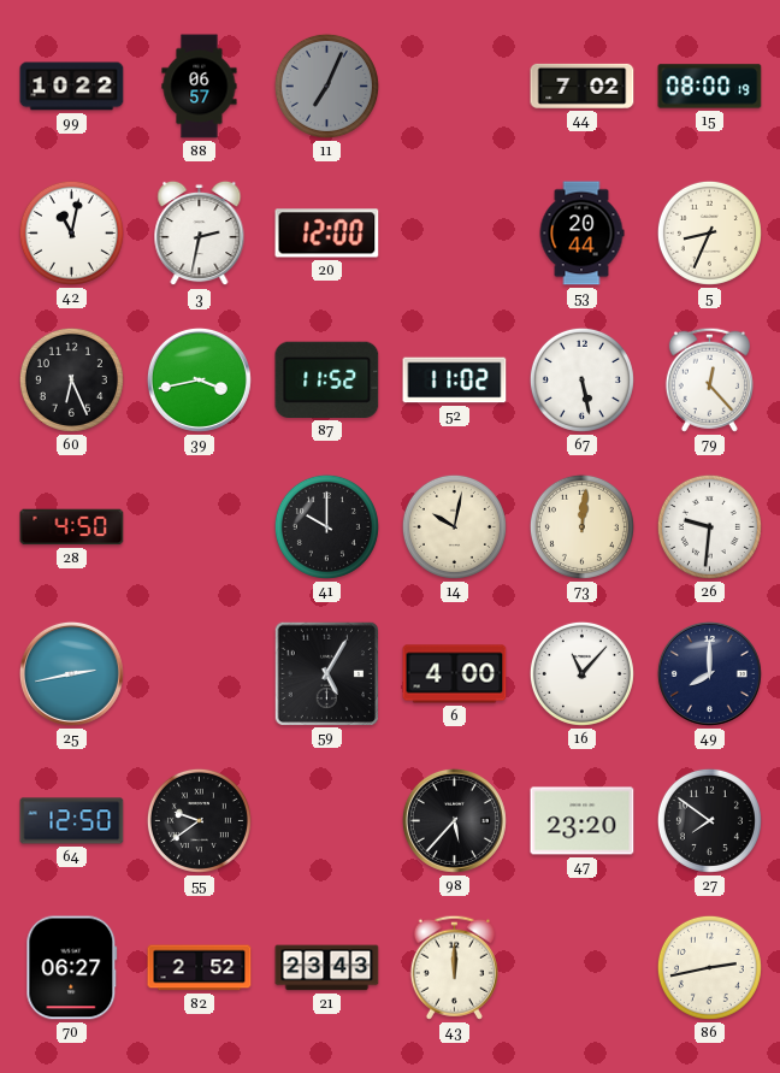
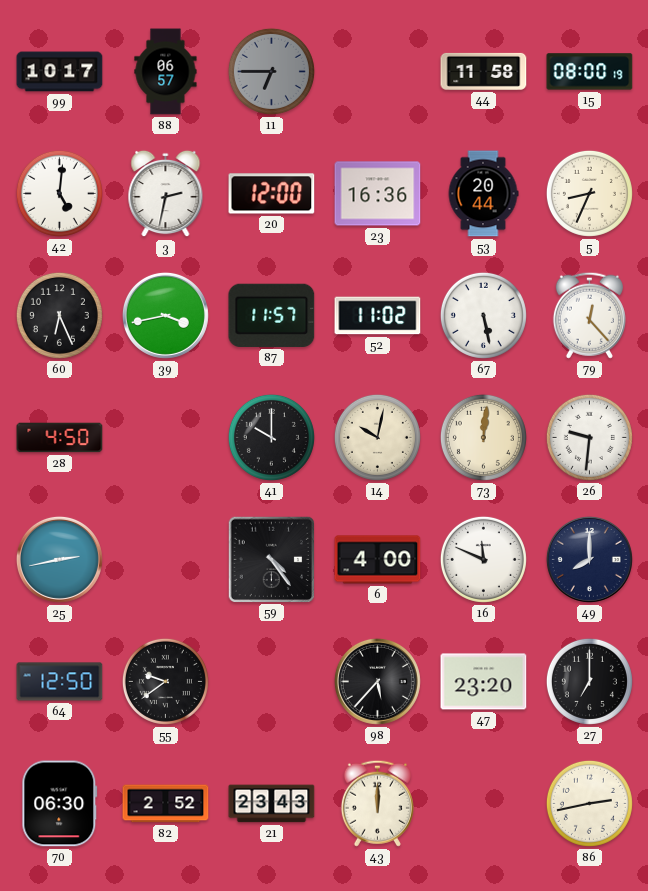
99: 10:22 -> 10:17
11: 7:04 -> 6:45
44: 7:02 -> 11:58
42: 11:02 -> 5:01
23: none -> 16:36
87: 11:52 -> 11:57
59: 5:05 -> 4:24
16: 11:07 -> 11:49
27: 7:51 -> 7:00
70: 06:27 -> 06:30
